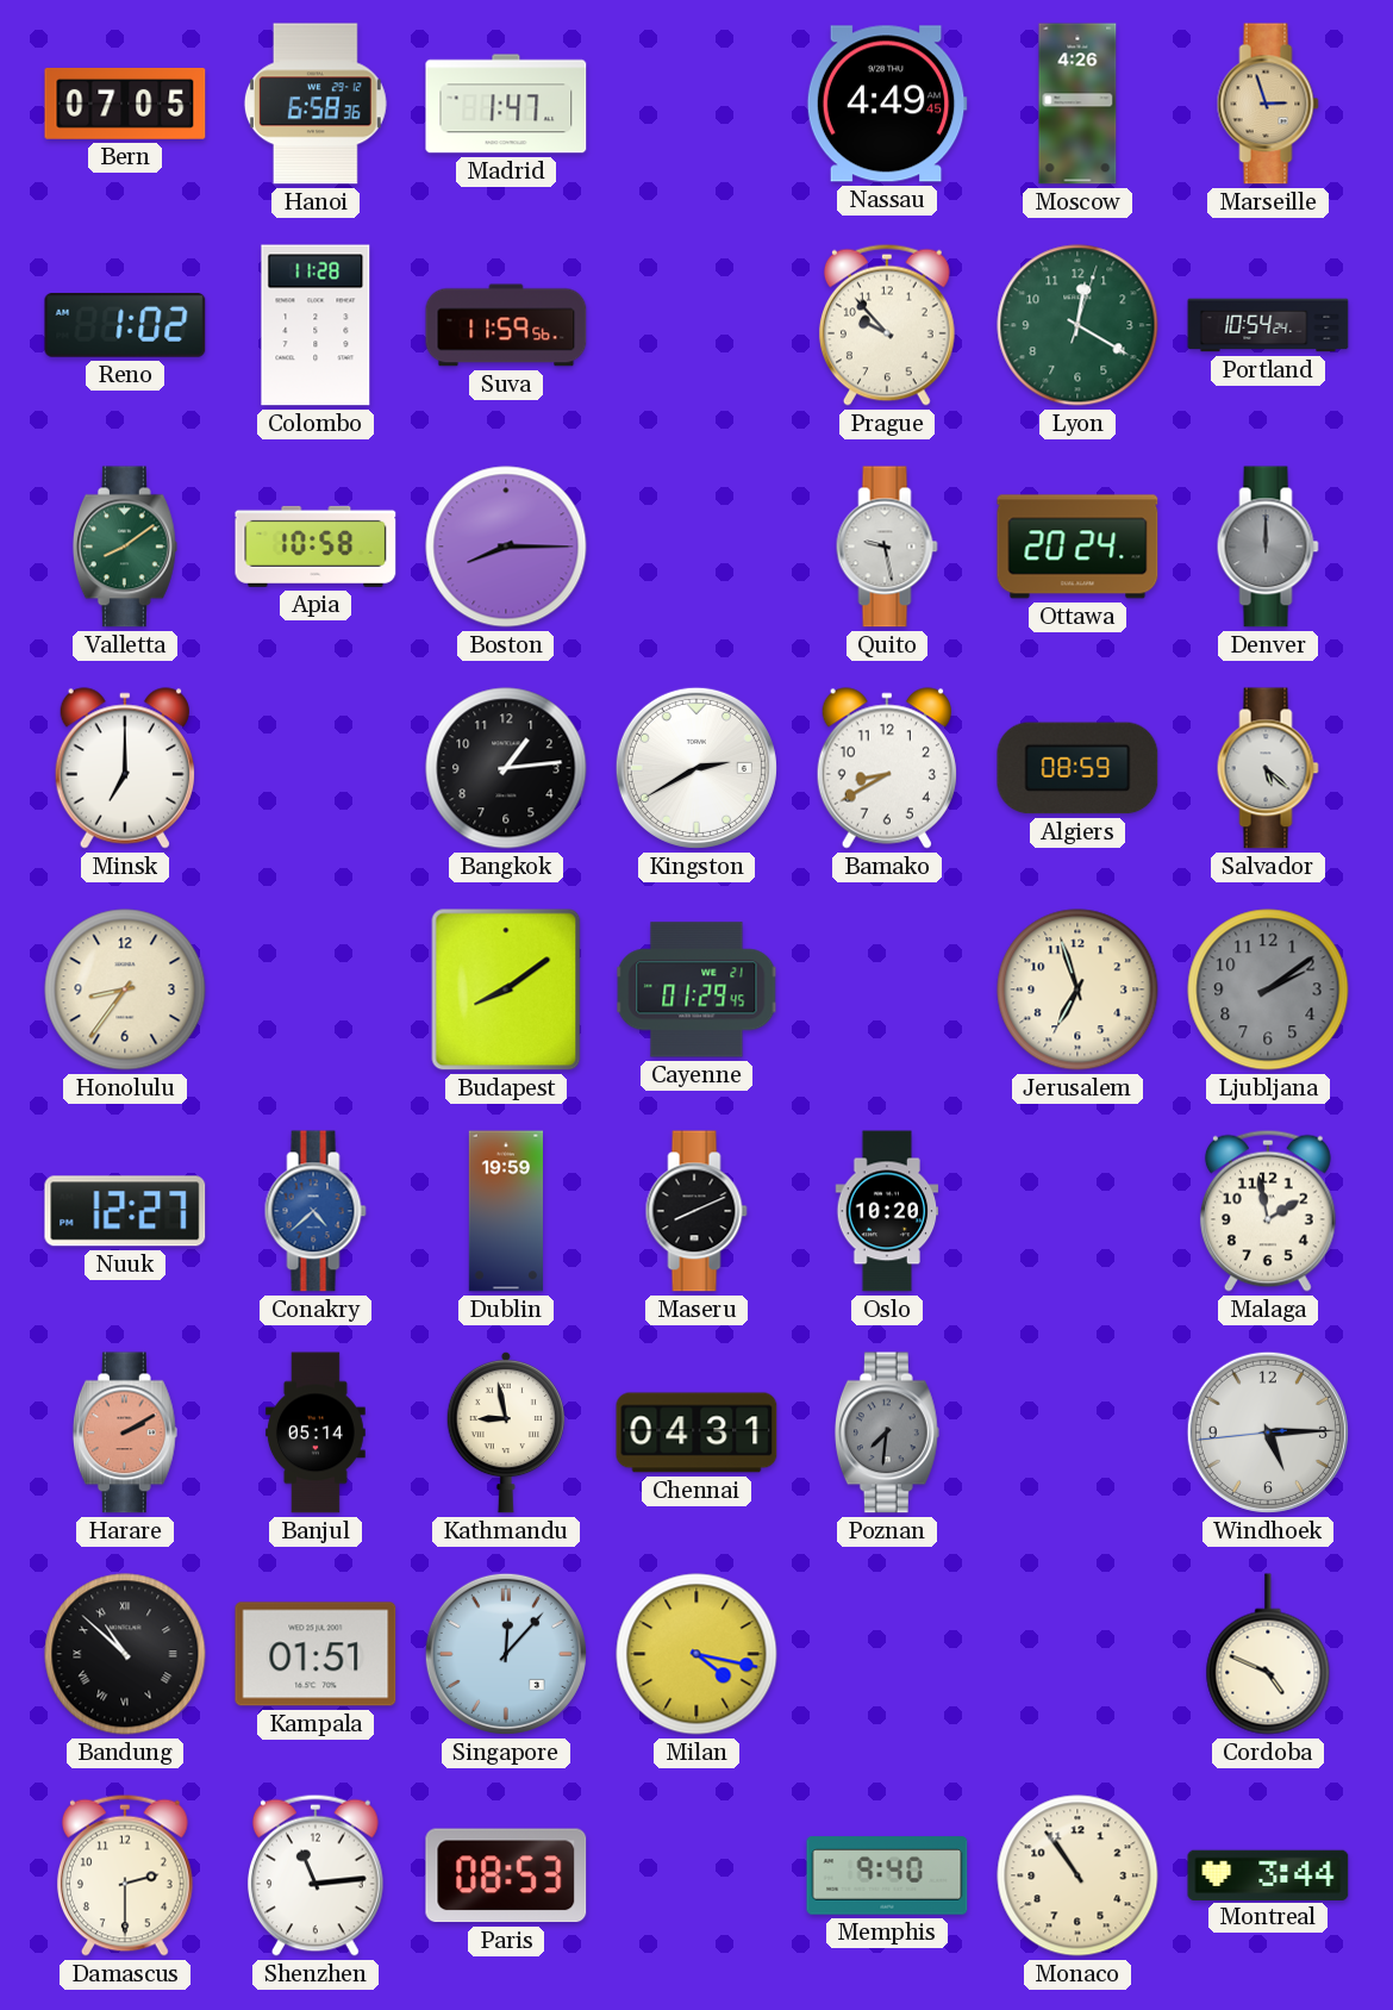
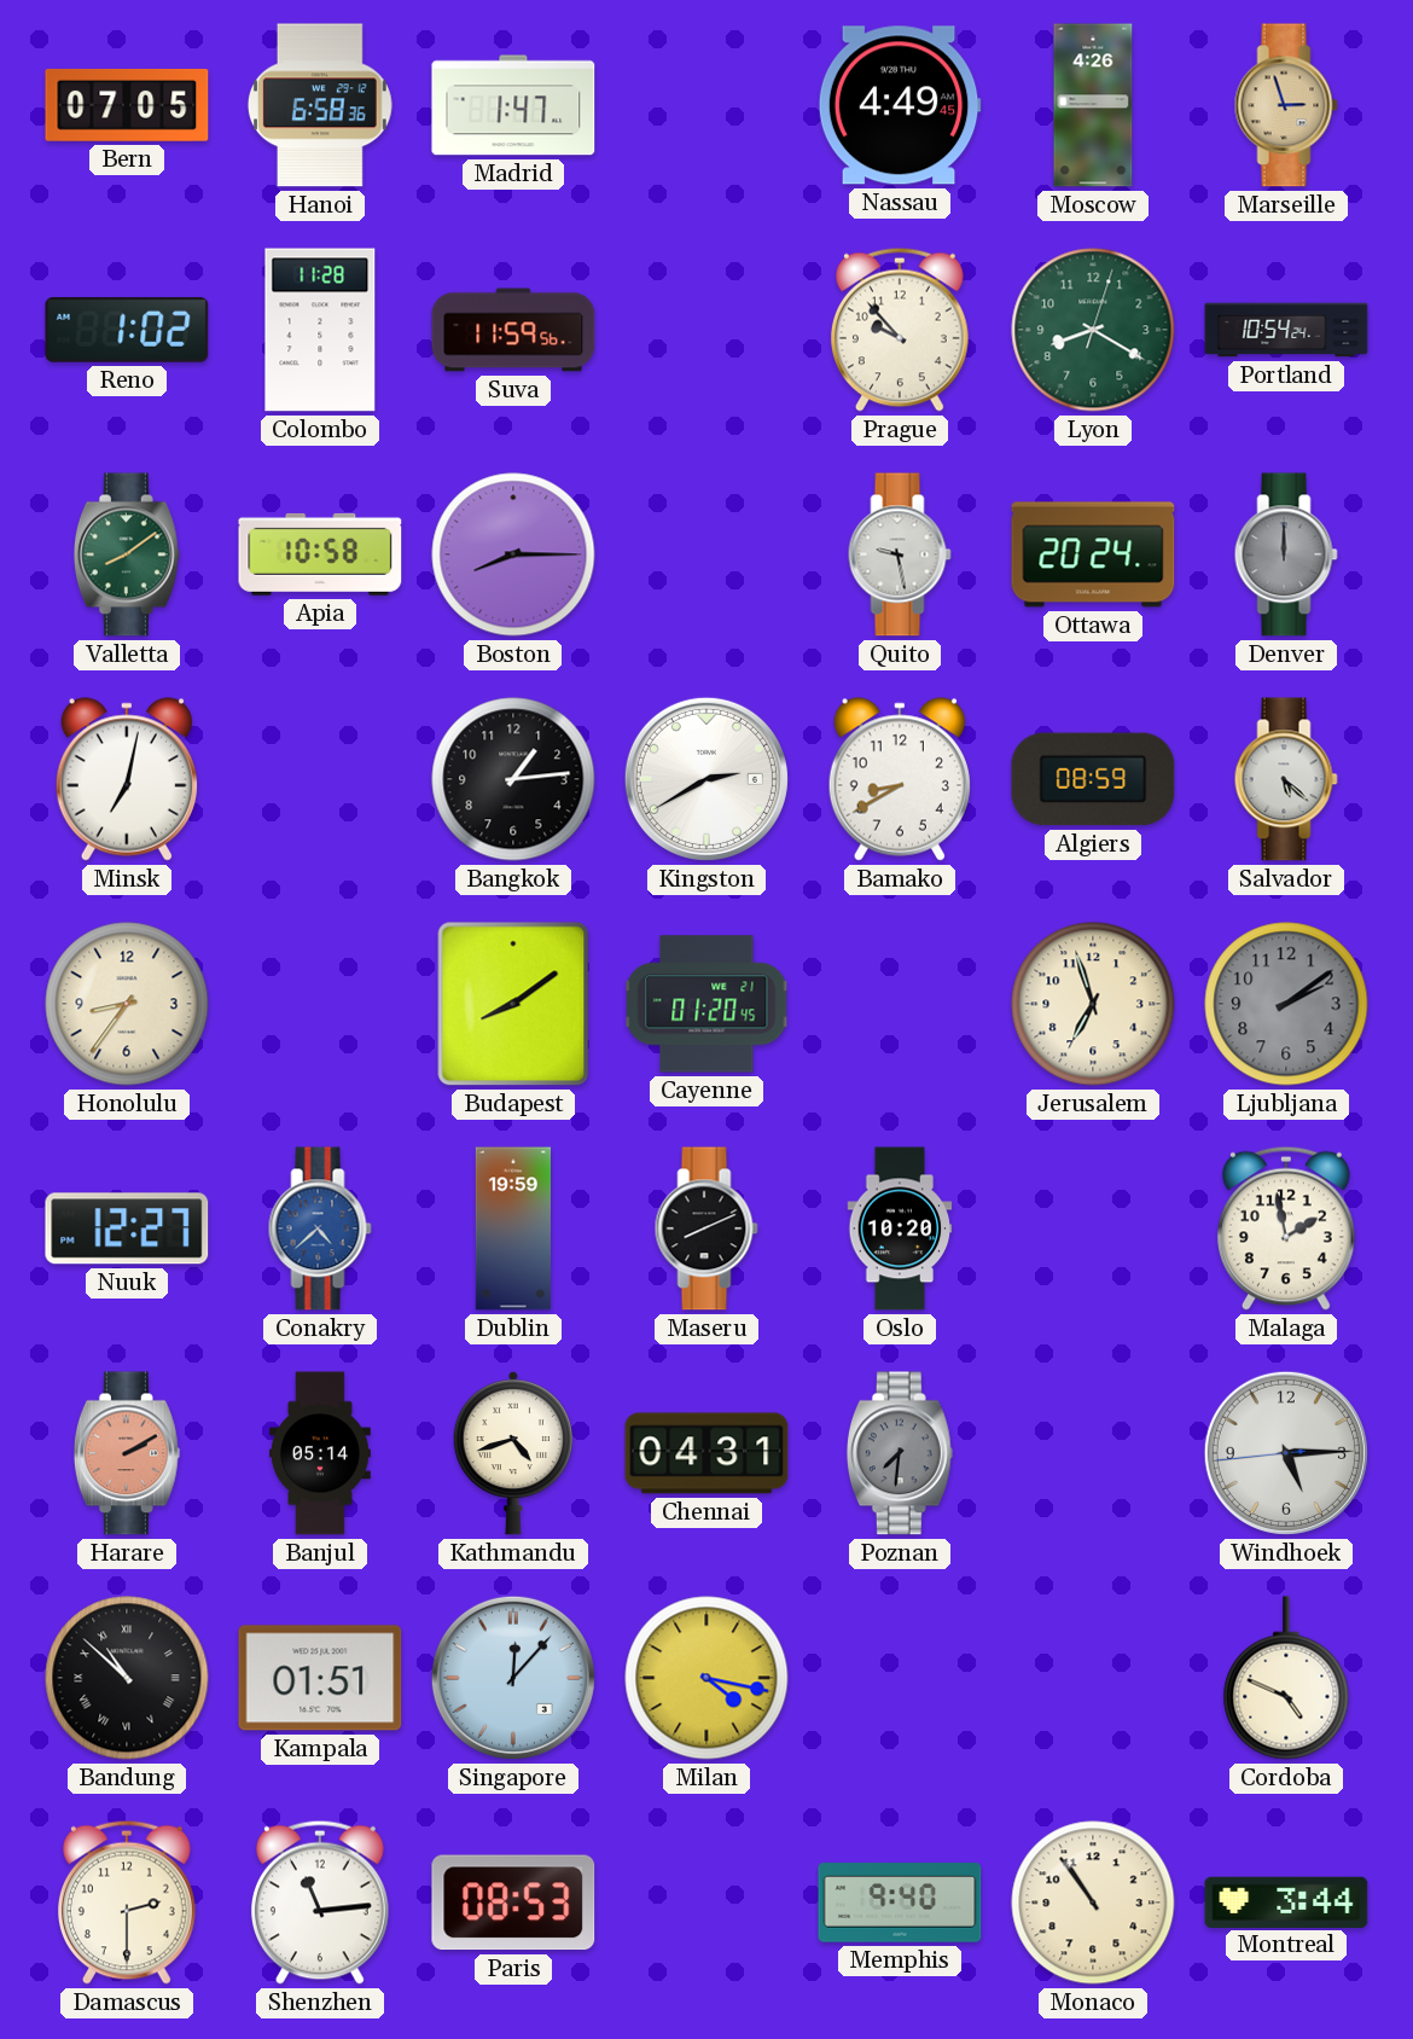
Lyon: 12:20 -> 8:20
Minsk: 7:00 -> 7:02
Cayenne: 01:29 -> 01:20
Kathmandu: 8:58 -> 4:42
